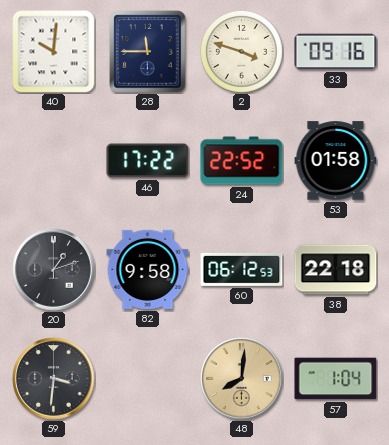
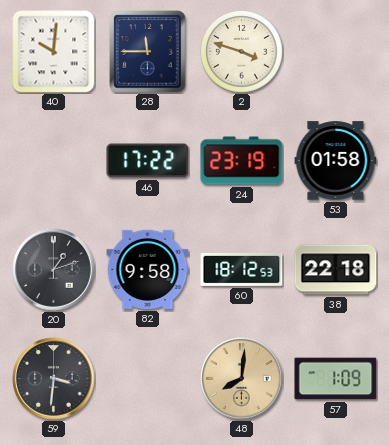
33: 09:16 -> none
24: 22:52 -> 23:19
60: 06:12 -> 18:12
57: 1:04 -> 1:09
